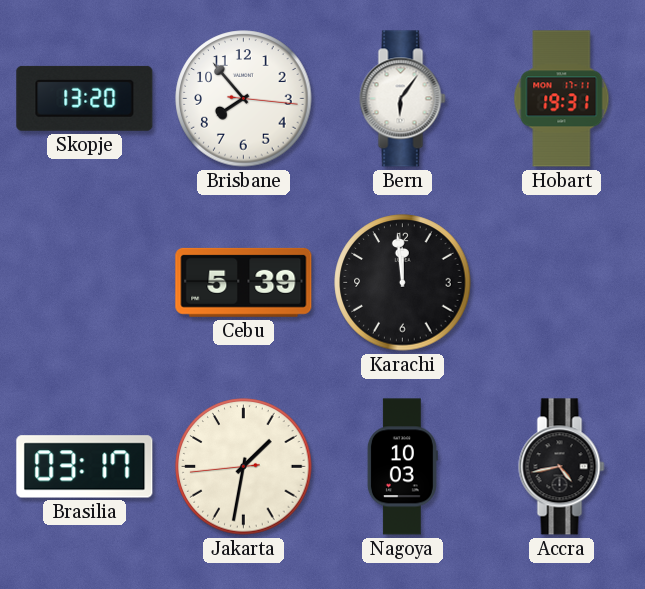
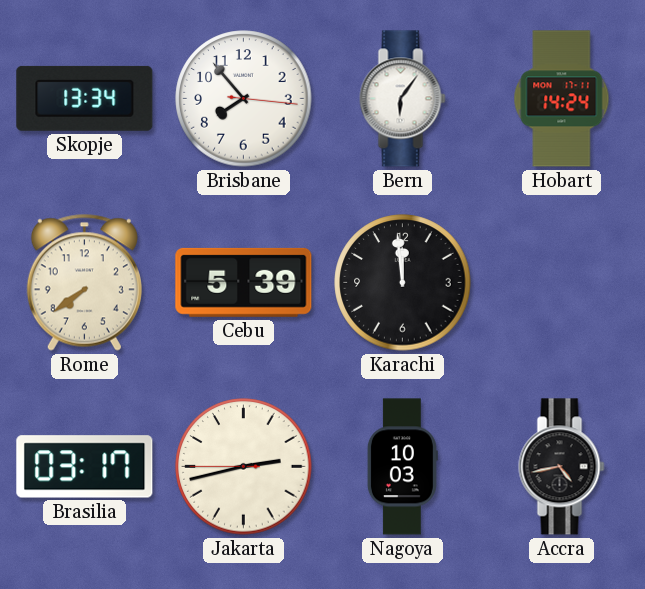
Skopje: 13:20 -> 13:34
Hobart: 19:31 -> 14:24
Rome: none -> 7:39
Jakarta: 1:31 -> 2:42
